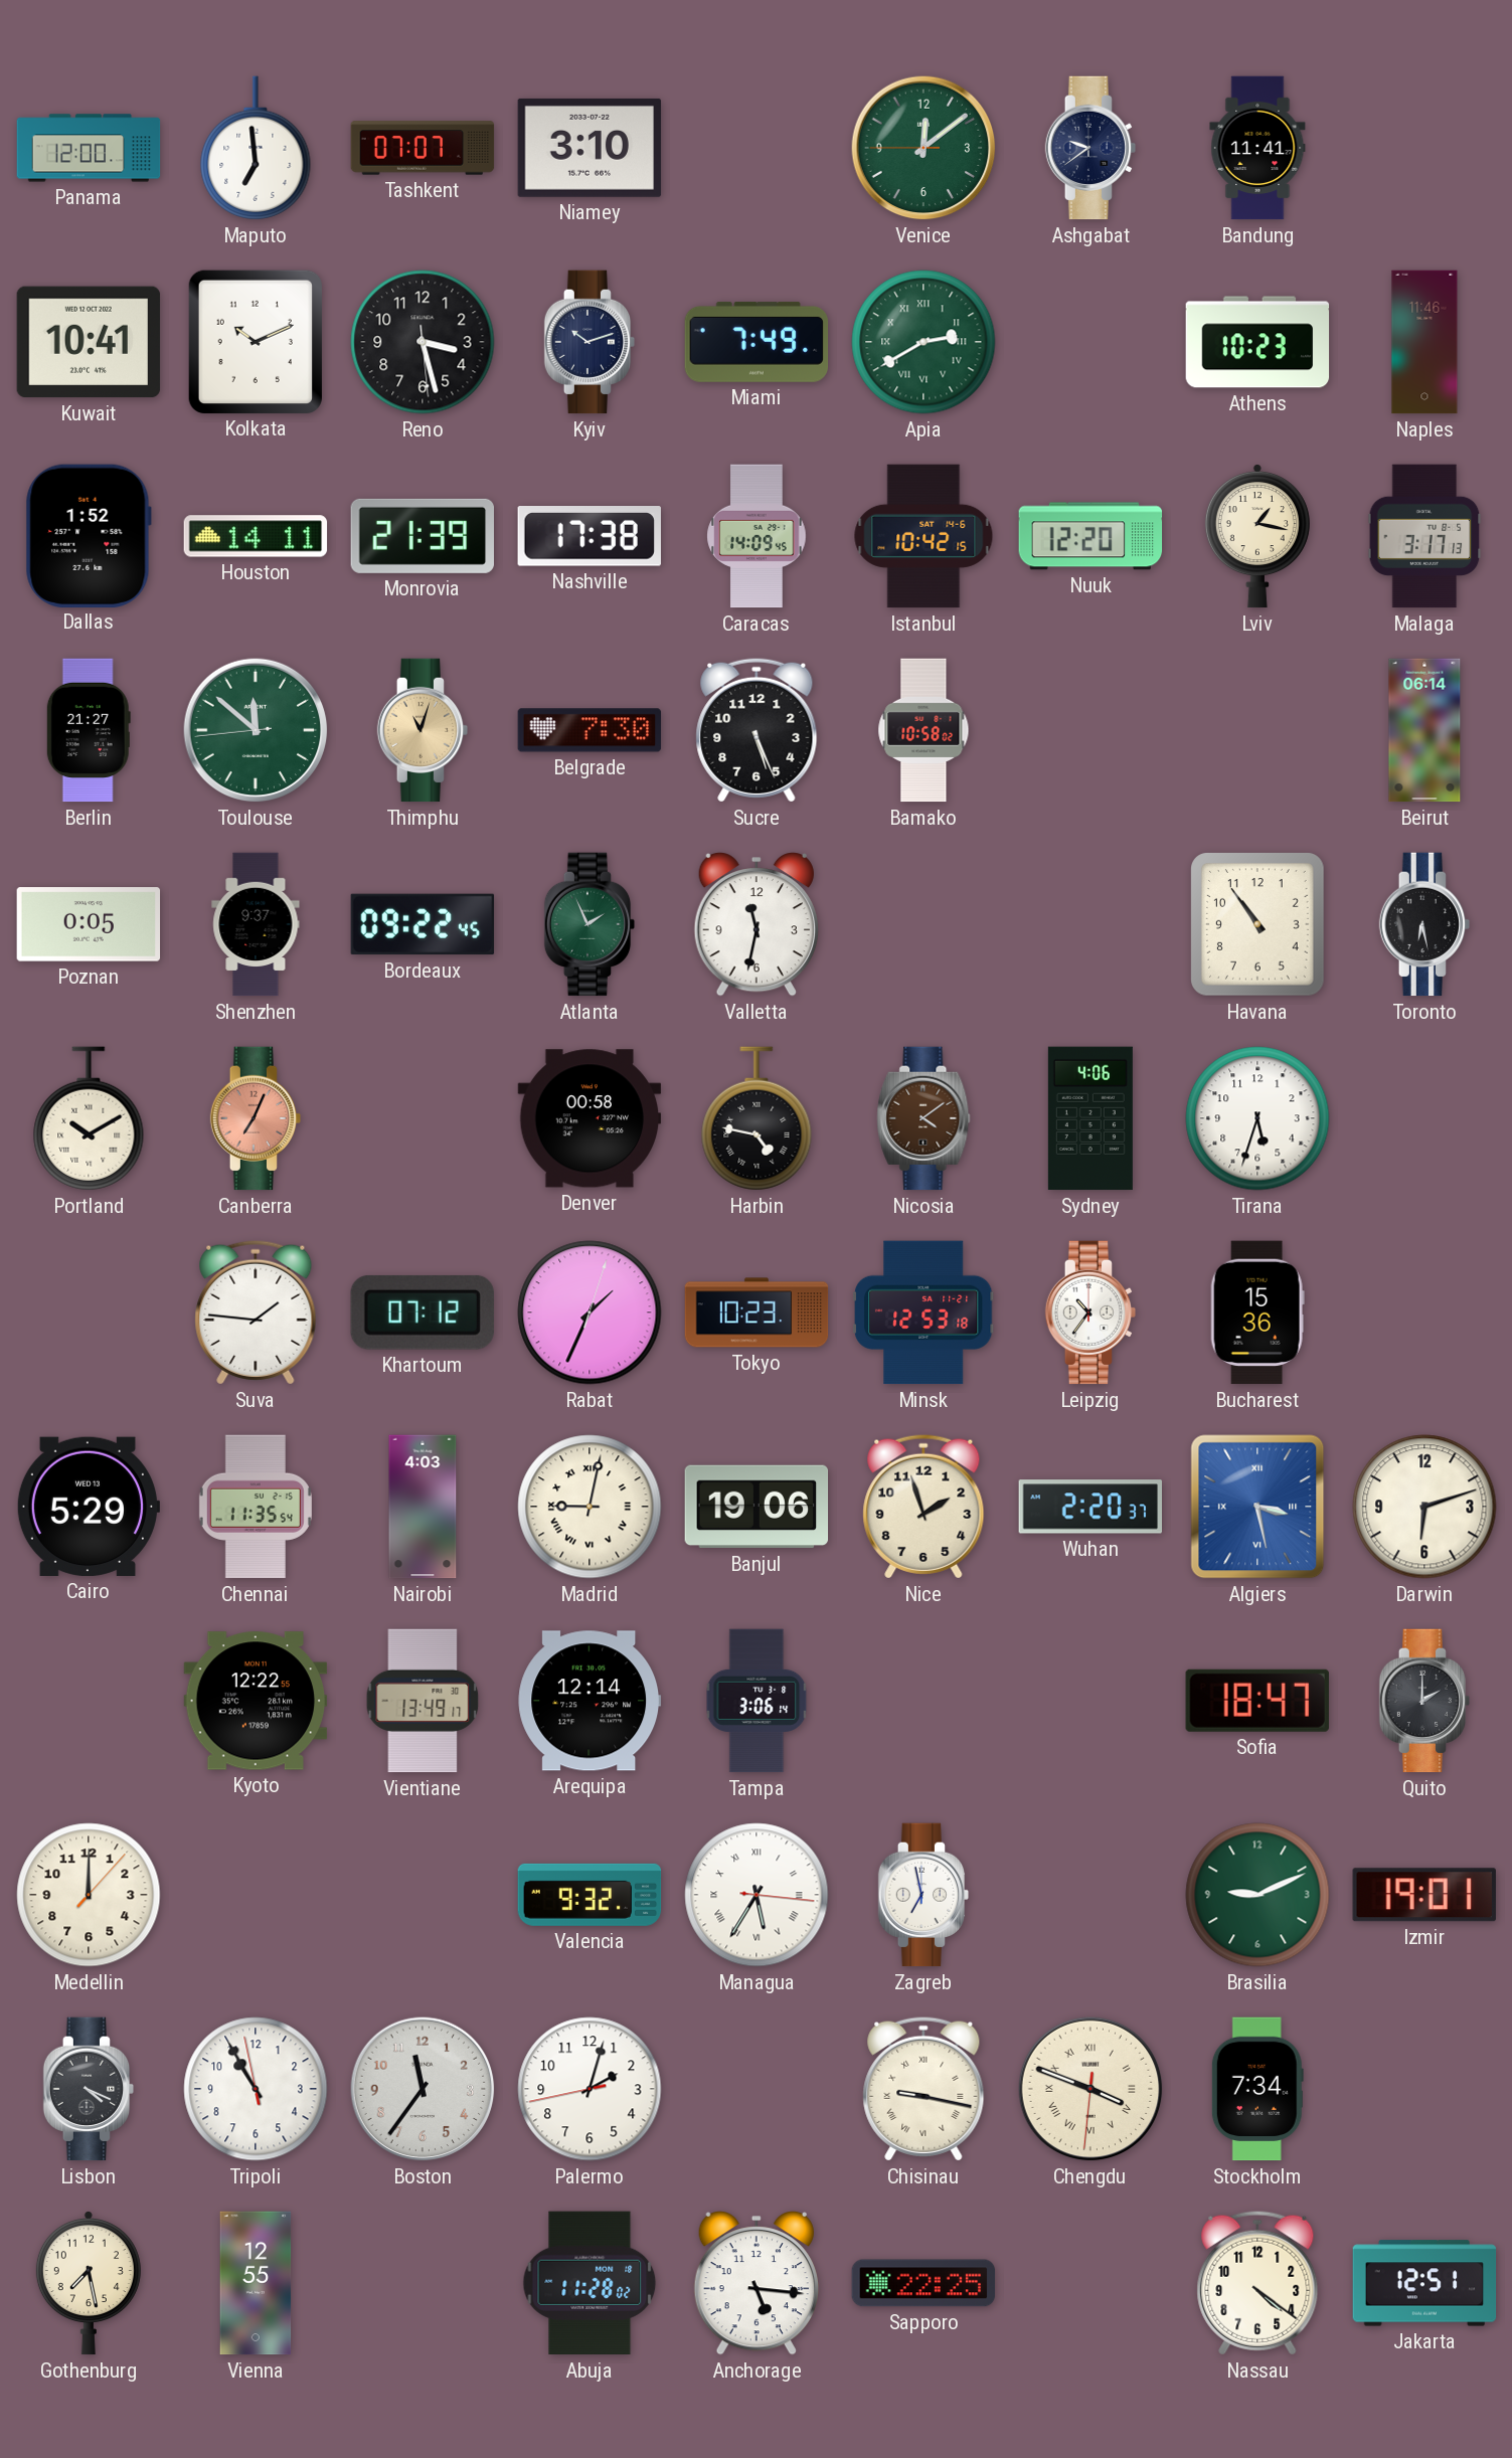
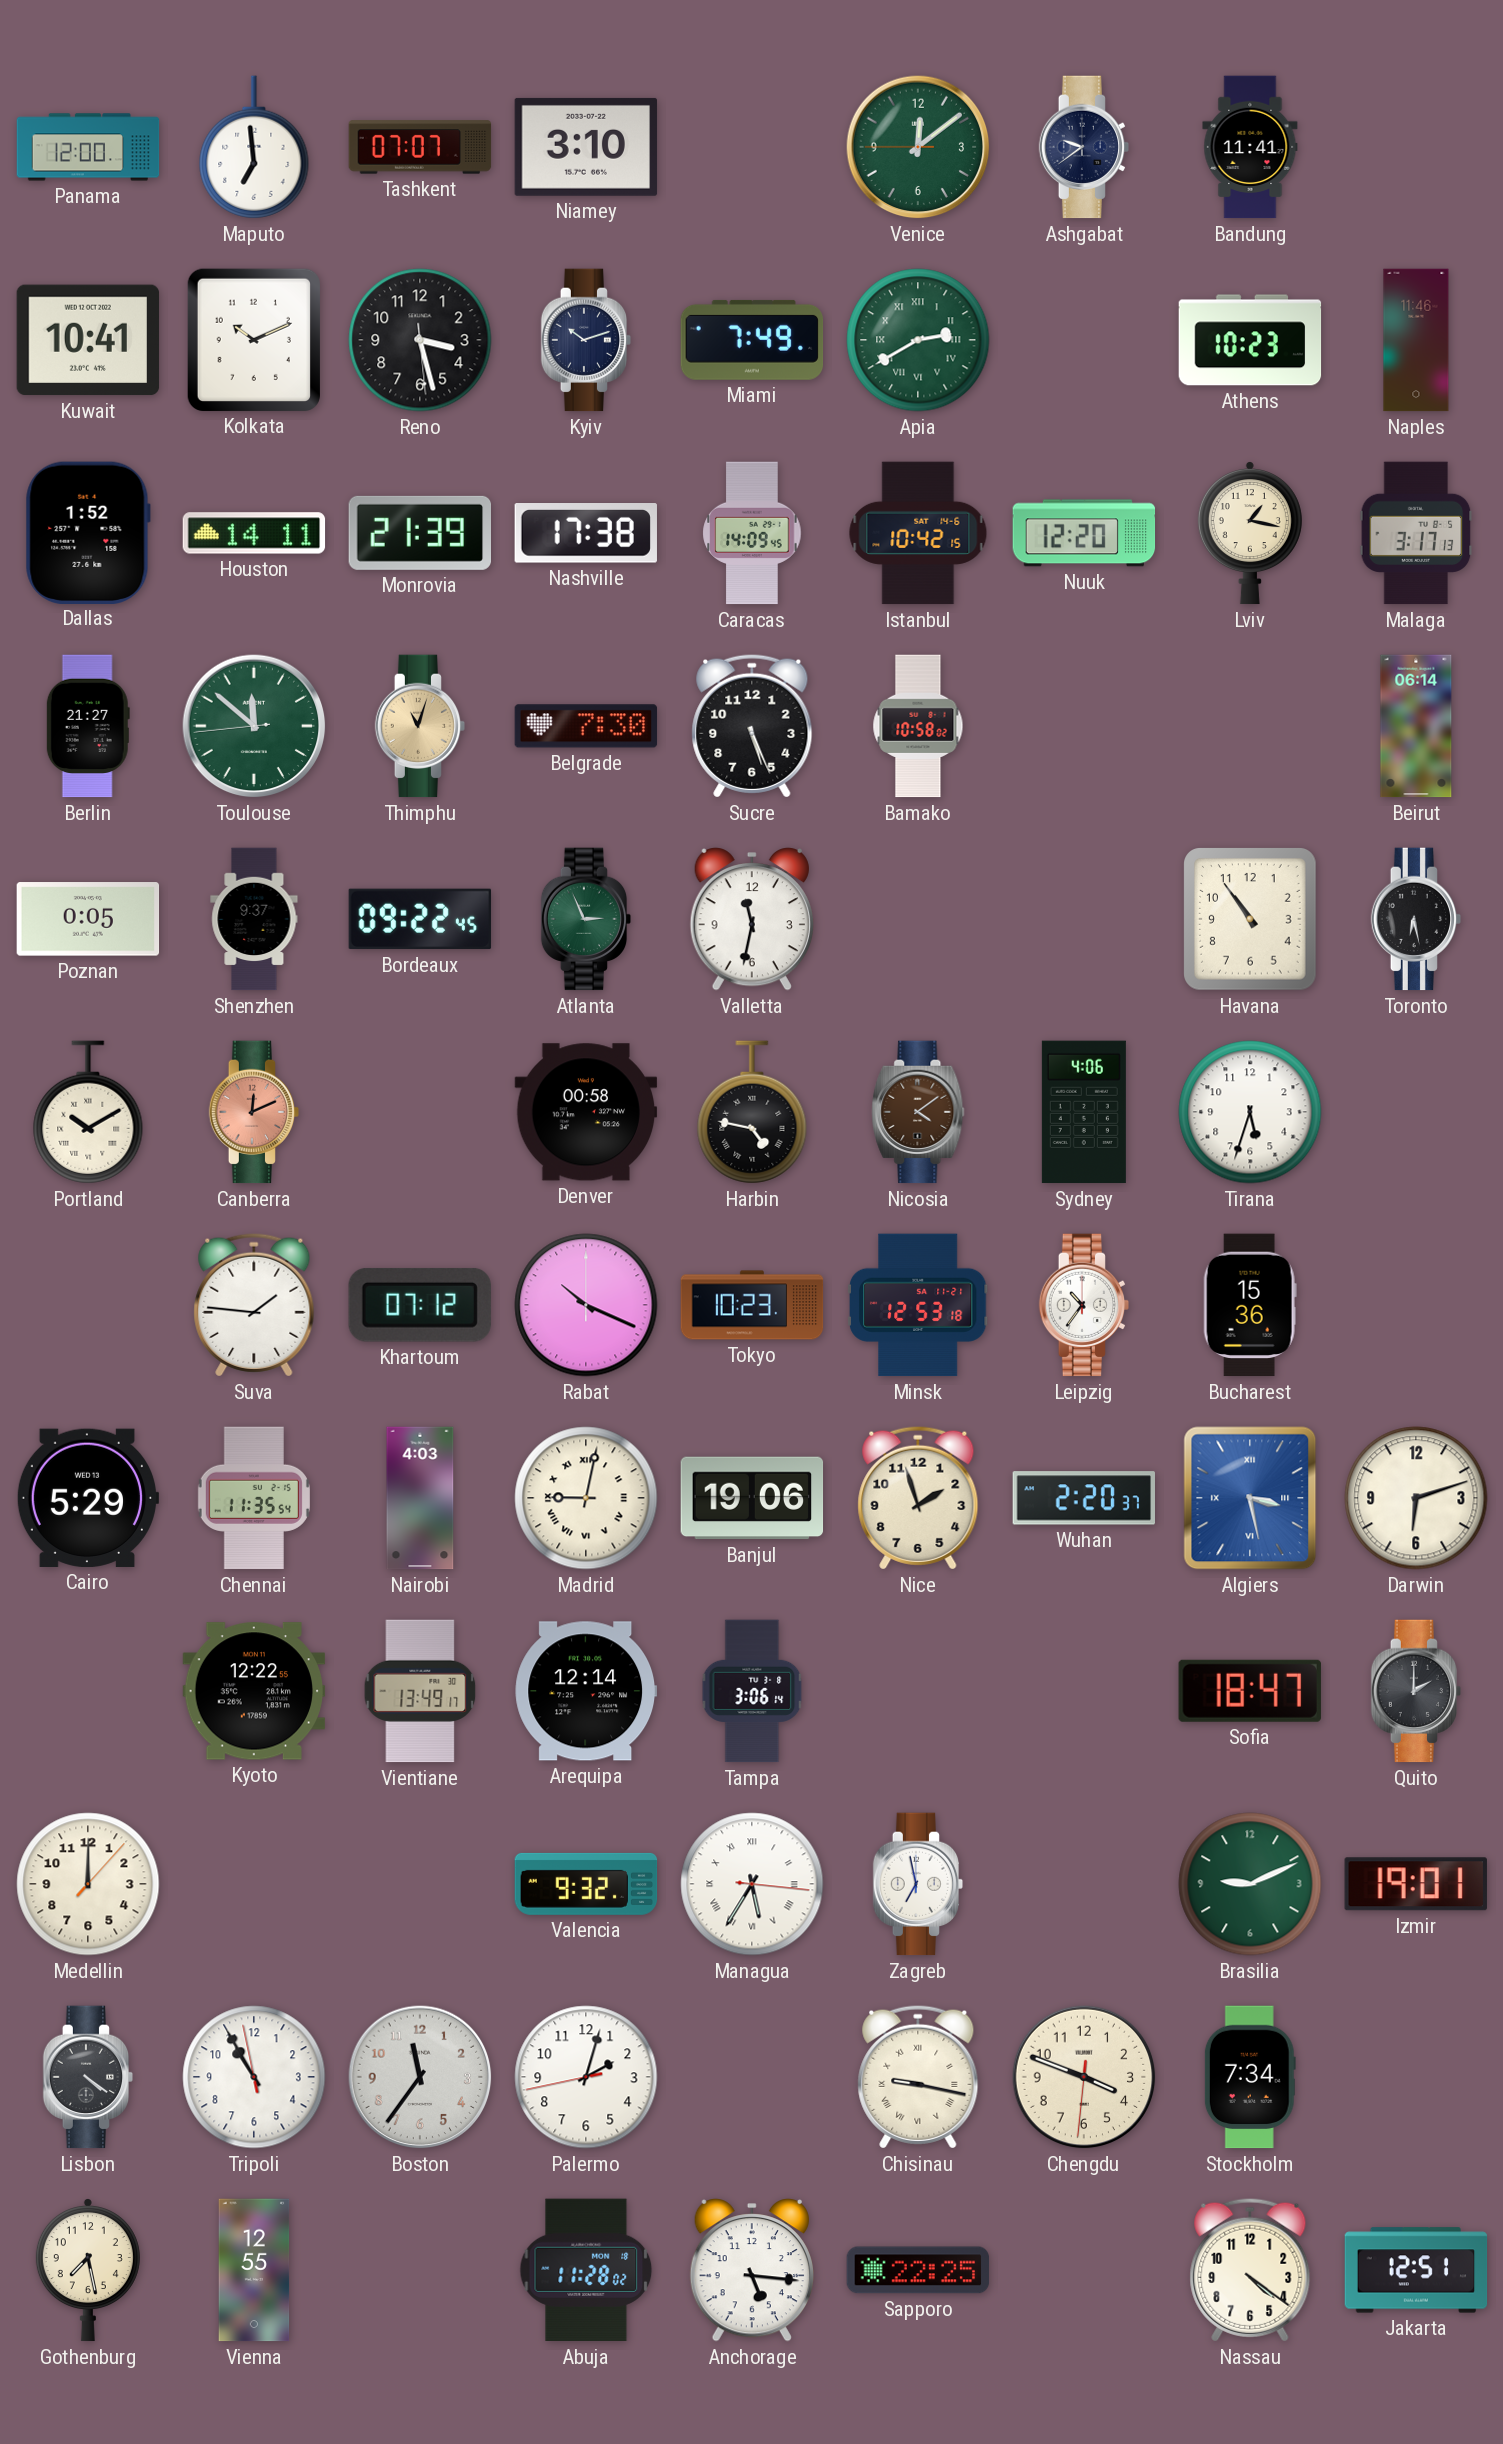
Atlanta: 1:56 -> 2:56
Canberra: 7:04 -> 12:11
Rabat: 1:34 -> 10:19
Lisbon: 4:19 -> 4:21
Chengdu numerals: Roman -> Arabic
